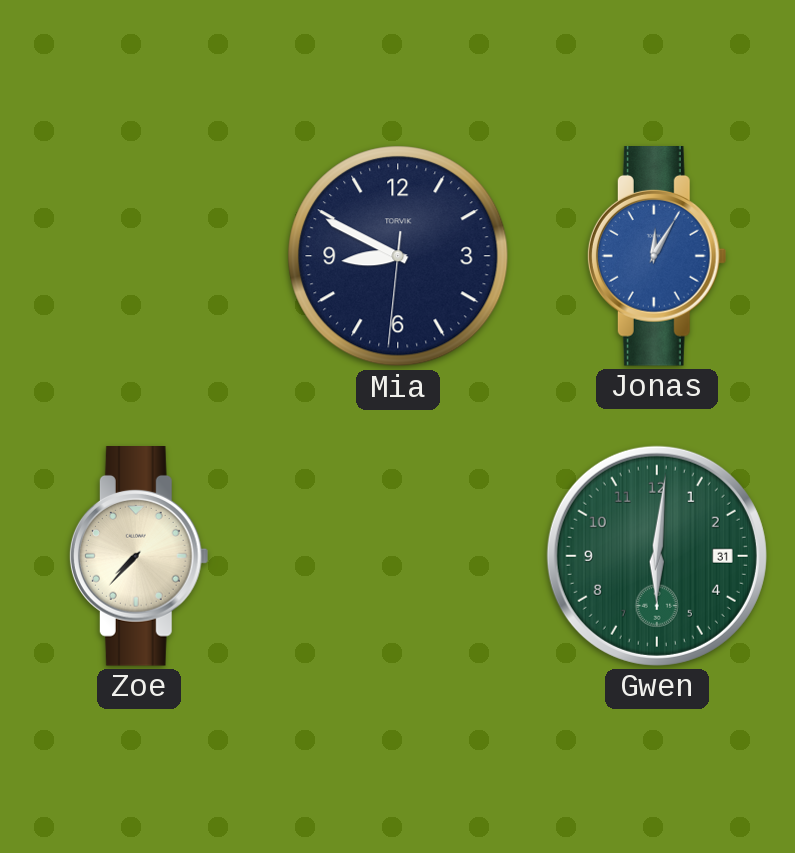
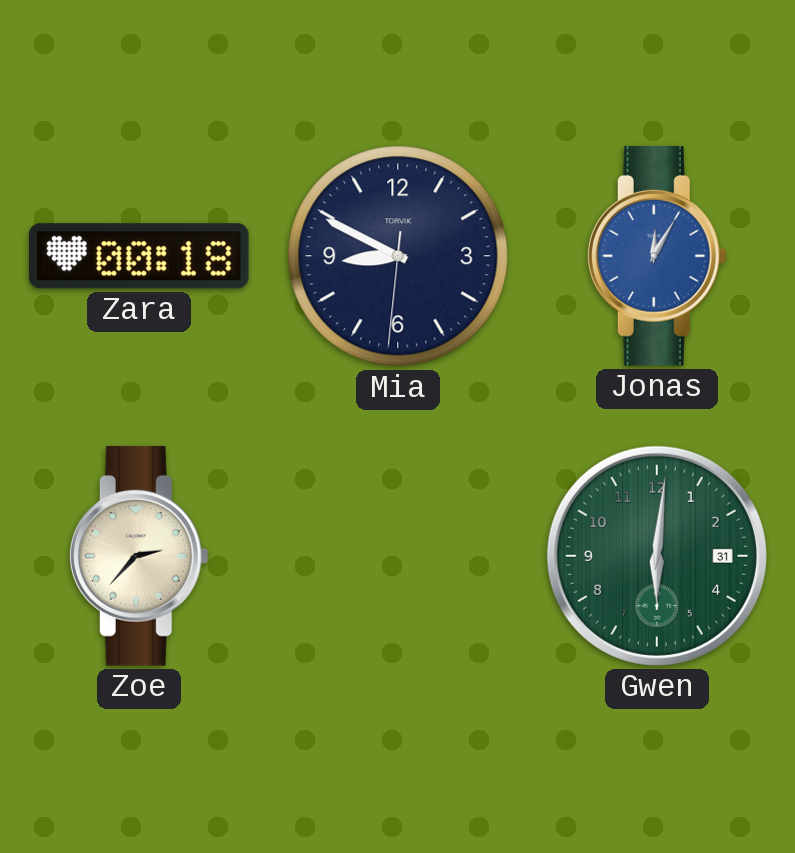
Zara: none -> 00:18
Zoe: 7:37 -> 2:37
